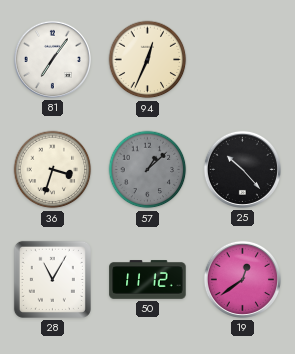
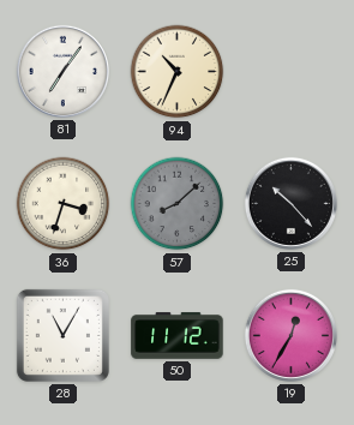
94: 12:34 -> 10:34
57: 1:08 -> 8:08
19: 12:39 -> 12:35
